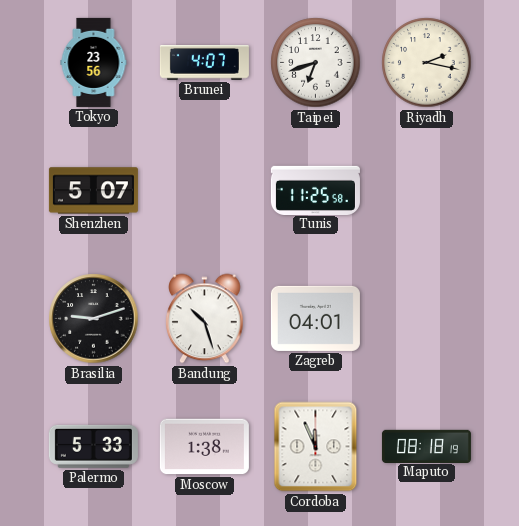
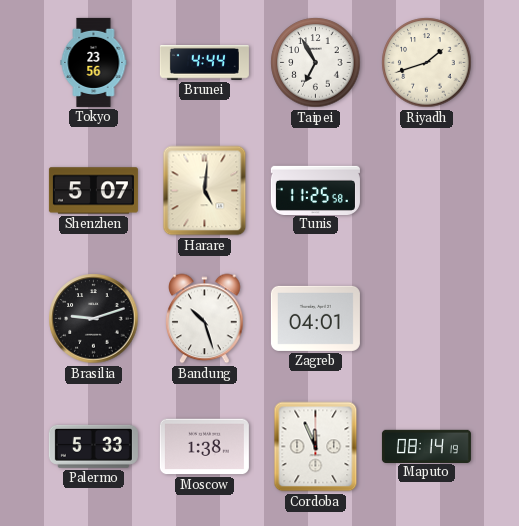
Brunei: 4:07 -> 4:44
Taipei: 6:42 -> 6:55
Riyadh: 2:17 -> 1:42
Harare: none -> 5:01
Maputo: 08:18 -> 08:14
